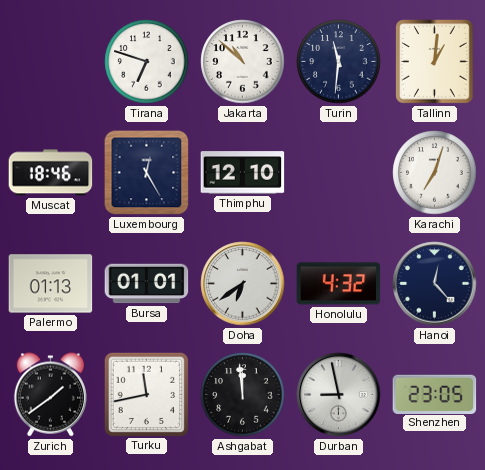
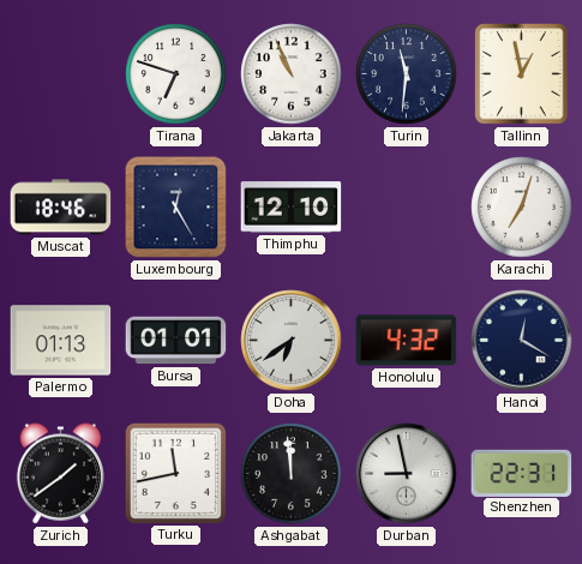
Jakarta: 10:52 -> 10:56
Tallinn: 1:01 -> 12:58
Hanoi: 12:23 -> 12:20
Shenzhen: 23:05 -> 22:31
